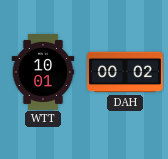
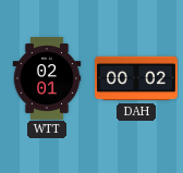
WTT: 10:01 -> 02:01
